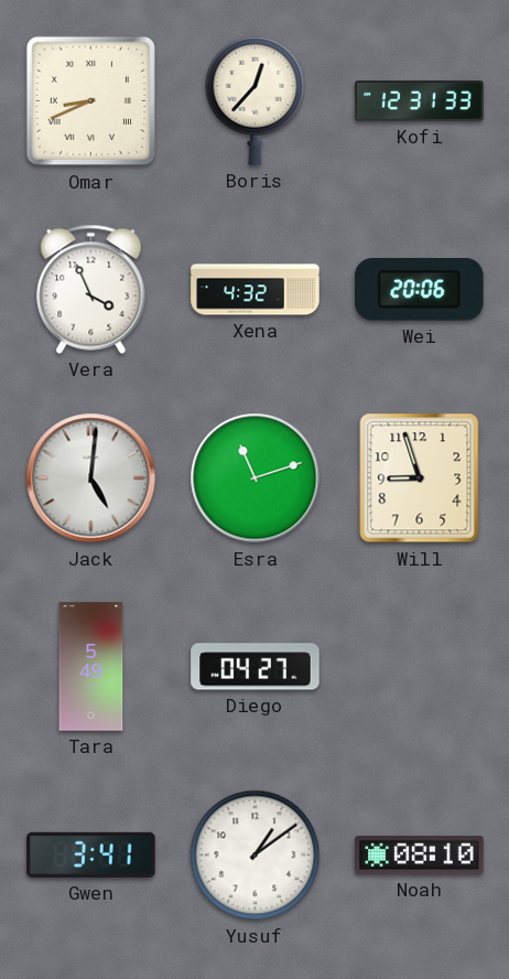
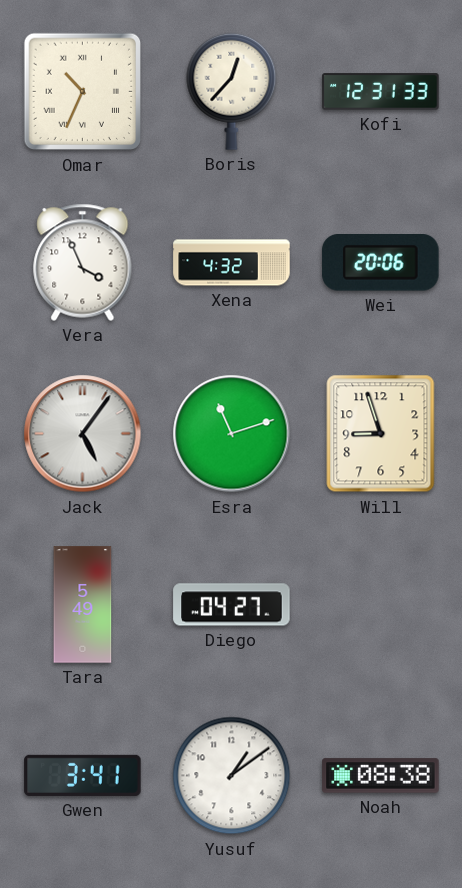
Omar: 8:41 -> 10:34
Jack: 5:01 -> 5:06
Noah: 08:10 -> 08:38
